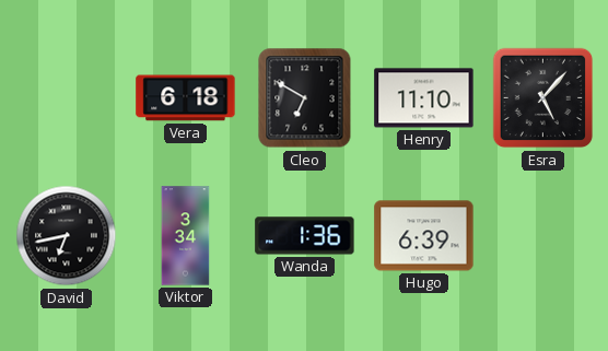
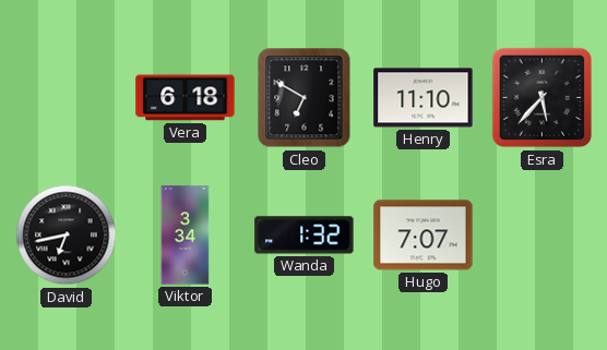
Esra: 5:07 -> 5:37
Wanda: 1:36 -> 1:32
Hugo: 6:39 -> 7:07
